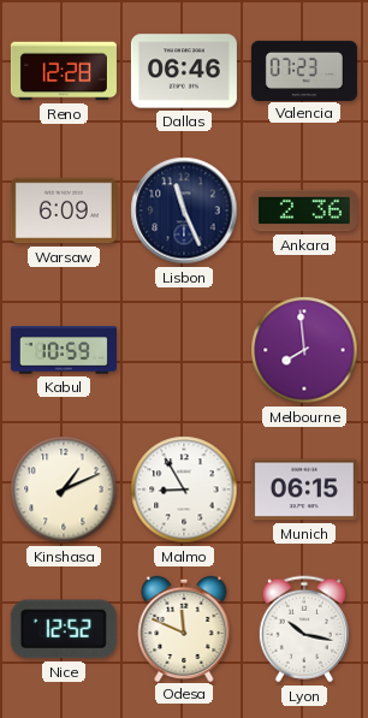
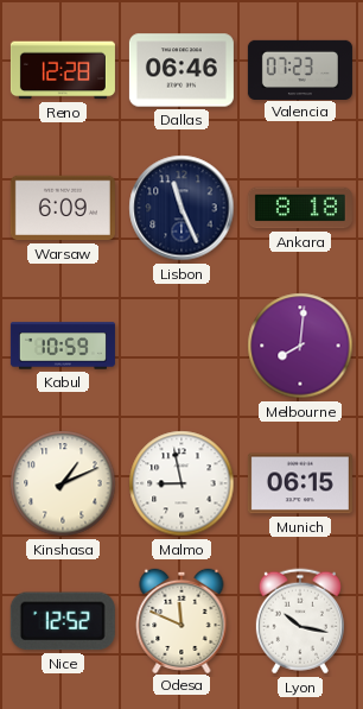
Ankara: 2:36 -> 8:18
Melbourne: 7:59 -> 8:01
Malmo: 8:55 -> 8:58
